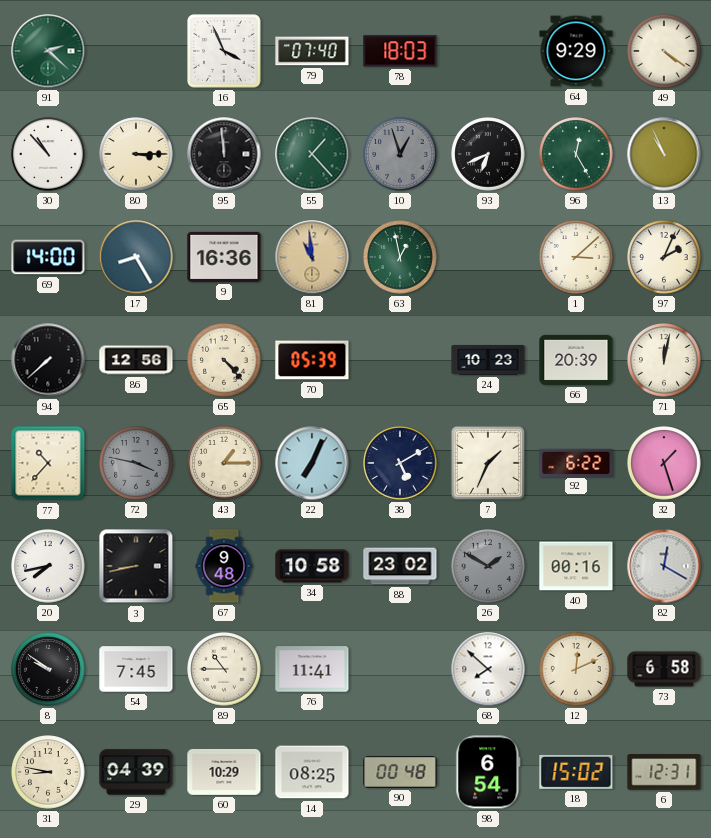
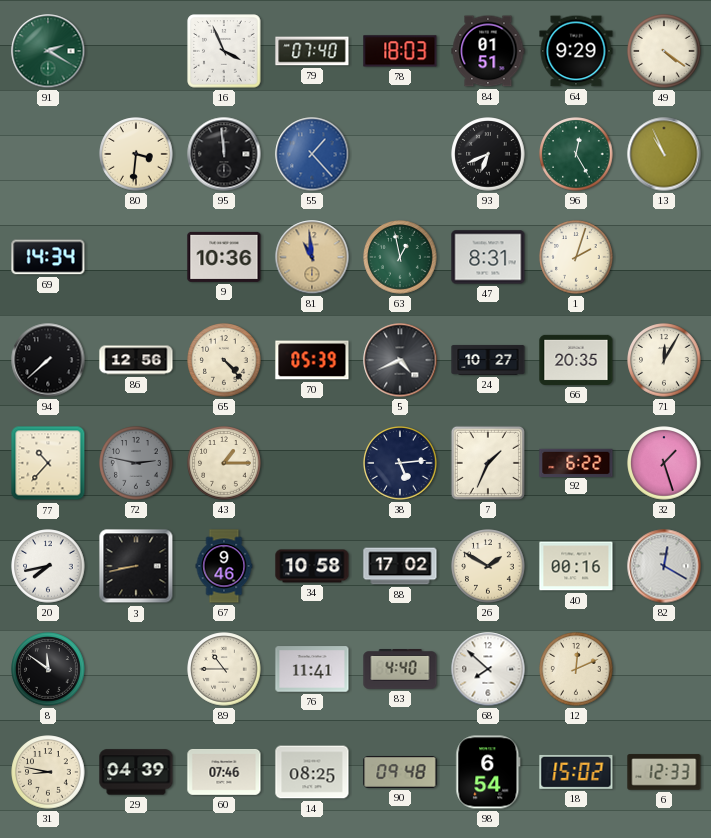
91: 2:22 -> 2:20
84: none -> 01:51
30: 10:53 -> none
80: 3:15 -> 3:31
55 dial: green -> blue
10: 12:57 -> none
69: 14:00 -> 14:34
17: 8:25 -> none
9: 16:36 -> 10:36
47: none -> 8:31
1: 3:08 -> 2:03
97: 2:04 -> none
5: none -> 4:41
24: 10:23 -> 10:27
66: 20:39 -> 20:35
71: 12:02 -> 12:05
72: 3:47 -> 2:47
22: 7:04 -> none
38: 5:10 -> 5:14
67: 9:48 -> 9:46
88: 23:02 -> 17:02
26 dial: grey -> cream
8: 9:51 -> 11:51
54: 7:45 -> none
83: none -> 4:40
73: 6:58 -> none
60: 10:29 -> 07:46
90: 00:48 -> 09:48
6: 12:31 -> 12:33
